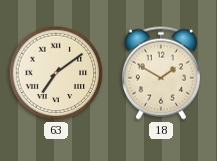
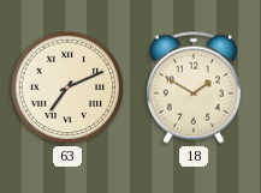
63: 7:09 -> 7:11
